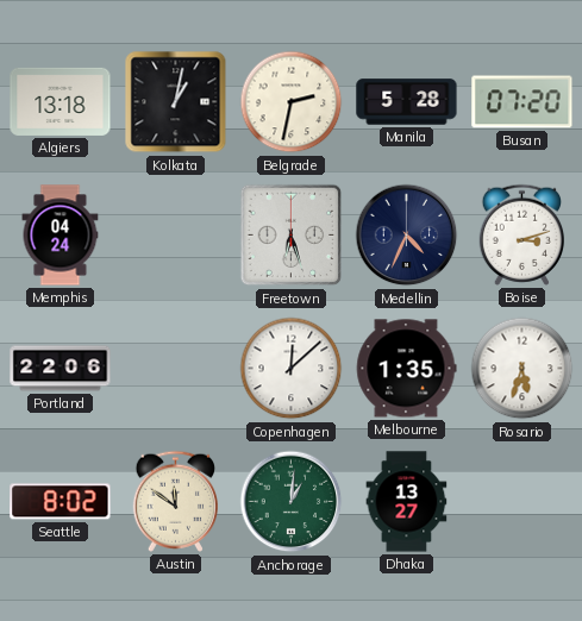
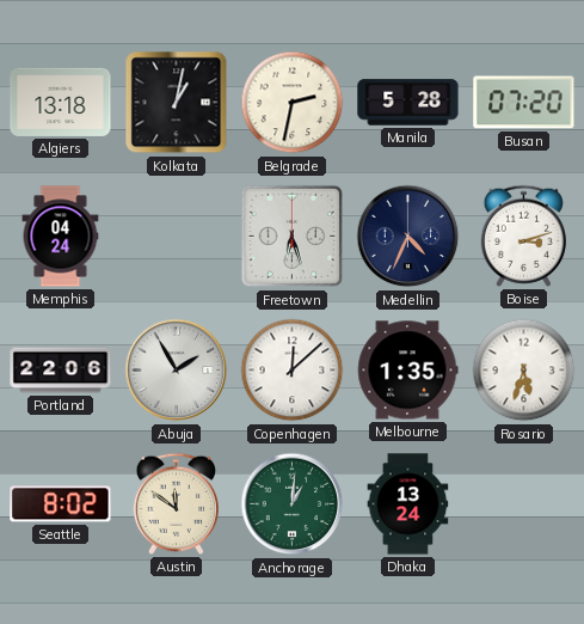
Abuja: none -> 1:55
Dhaka: 13:27 -> 13:24
